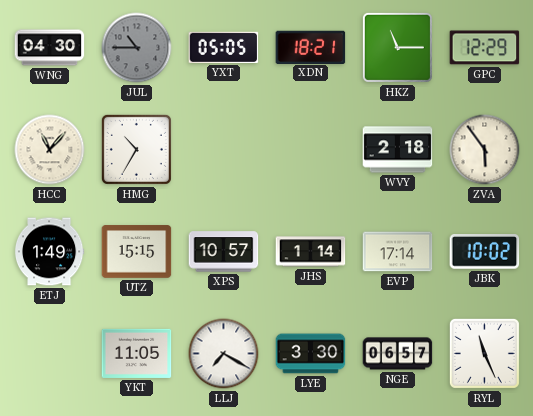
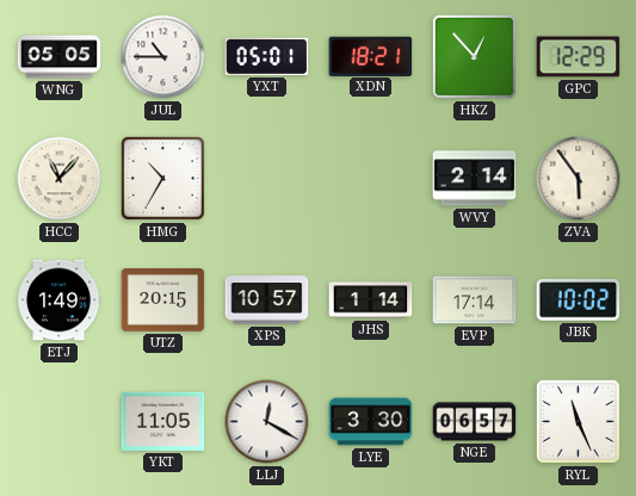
WNG: 04:30 -> 05:05
JUL dial: grey -> white
YXT: 05:05 -> 05:01
HKZ: 11:15 -> 12:53
WVY: 2:18 -> 2:14
UTZ: 15:15 -> 20:15
LLJ: 7:20 -> 12:20
